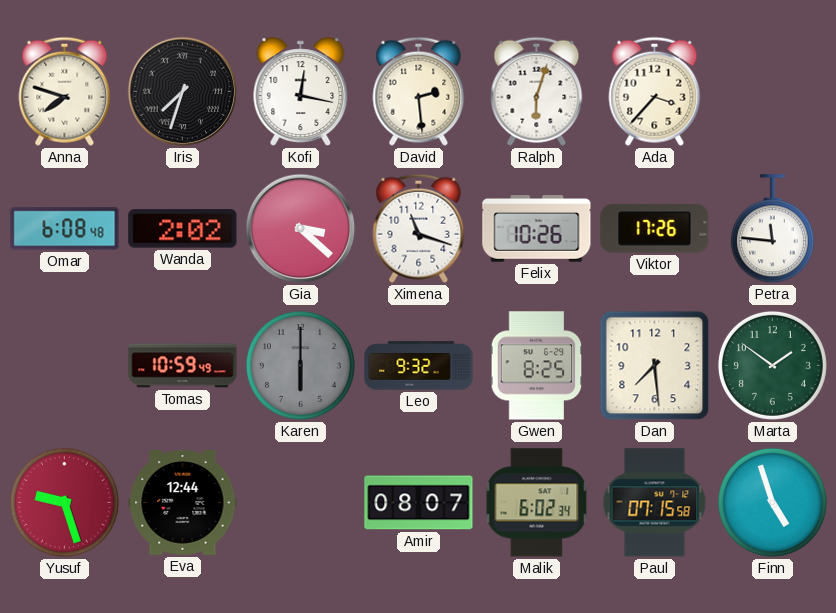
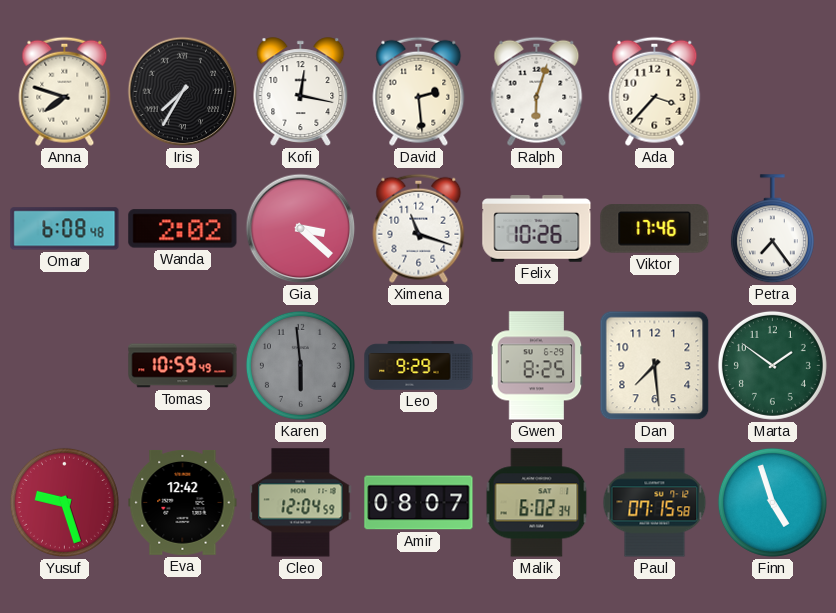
Iris: 7:33 -> 7:35
Viktor: 17:26 -> 17:46
Petra: 11:46 -> 7:24
Karen: 6:00 -> 5:59
Leo: 9:32 -> 9:29
Eva: 12:44 -> 12:42
Cleo: none -> 12:04
